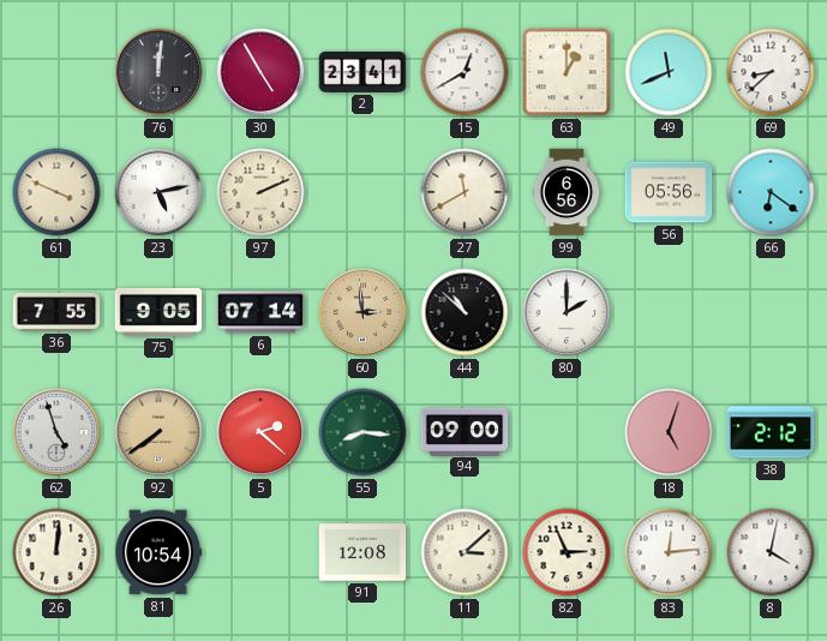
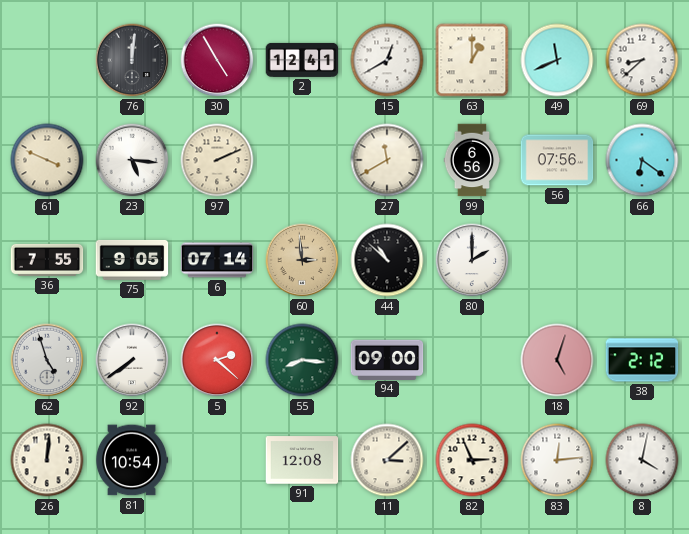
2: 23:41 -> 12:41
23: 5:13 -> 5:16
56: 05:56 -> 07:56
92 dial: champagne -> white
